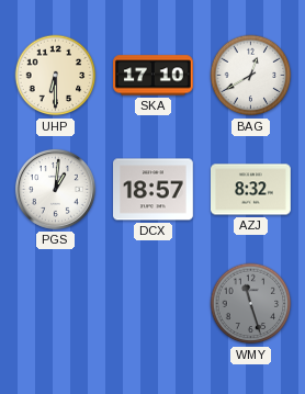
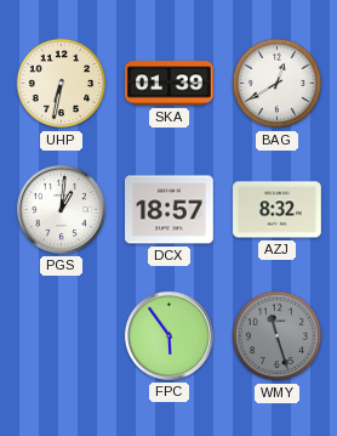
UHP: 6:30 -> 6:32
SKA: 17:10 -> 01:39
FPC: none -> 5:54
